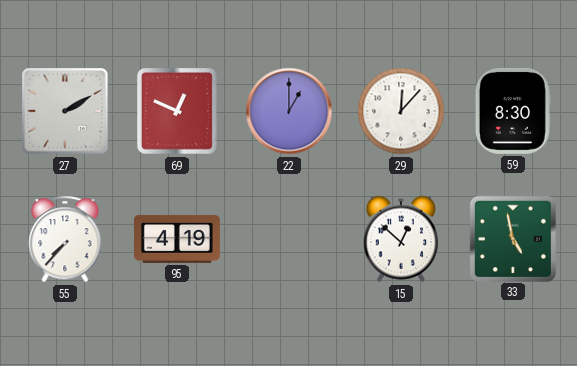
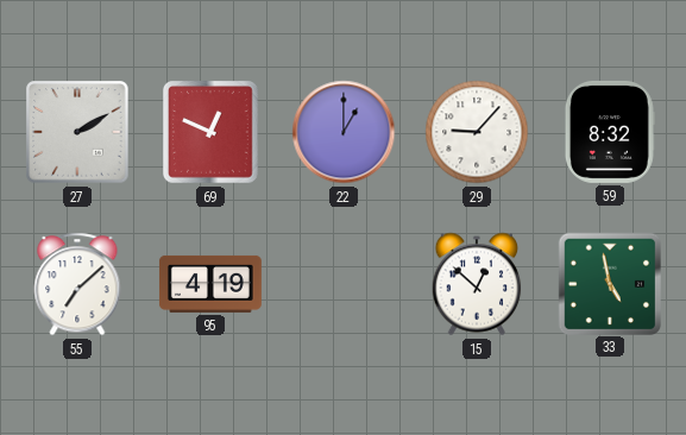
29: 12:07 -> 9:07
59: 8:30 -> 8:32
55: 7:37 -> 7:08
